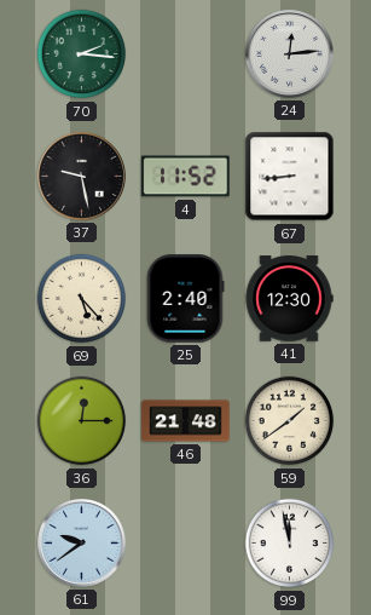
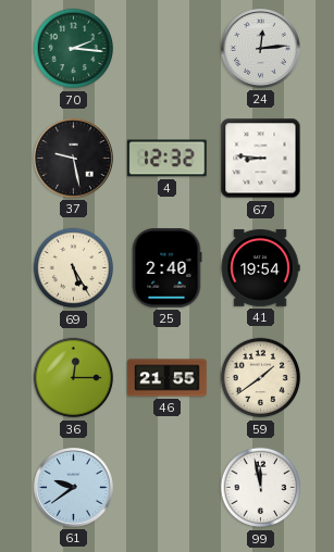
4: 11:52 -> 12:32
67: 8:44 -> 8:46
69: 5:23 -> 5:25
41: 12:30 -> 19:54
46: 21:48 -> 21:55
